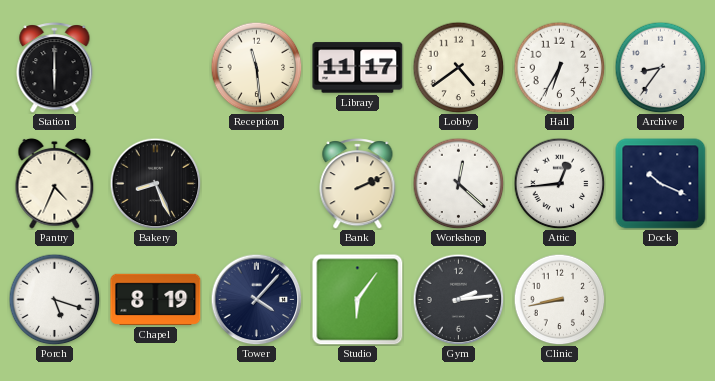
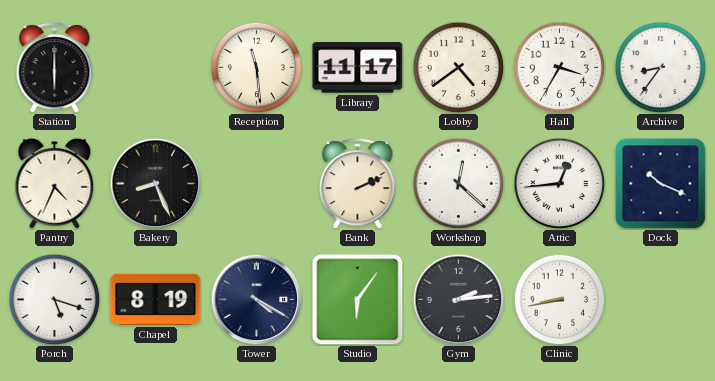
Hall: 6:35 -> 3:35
Tower: 4:07 -> 4:20
